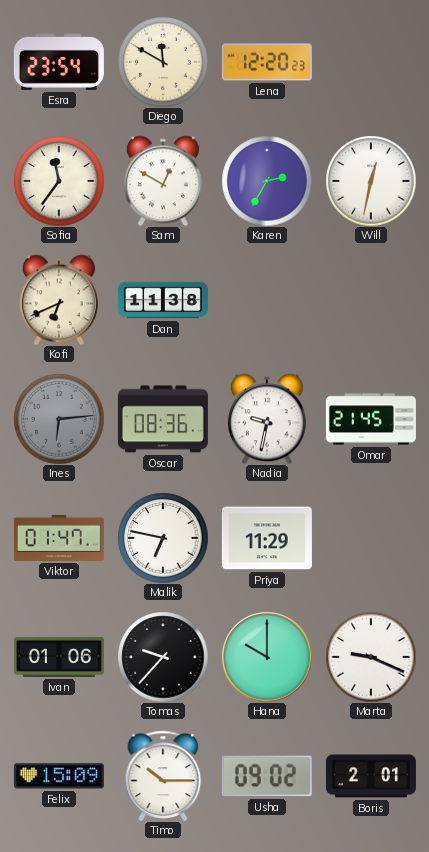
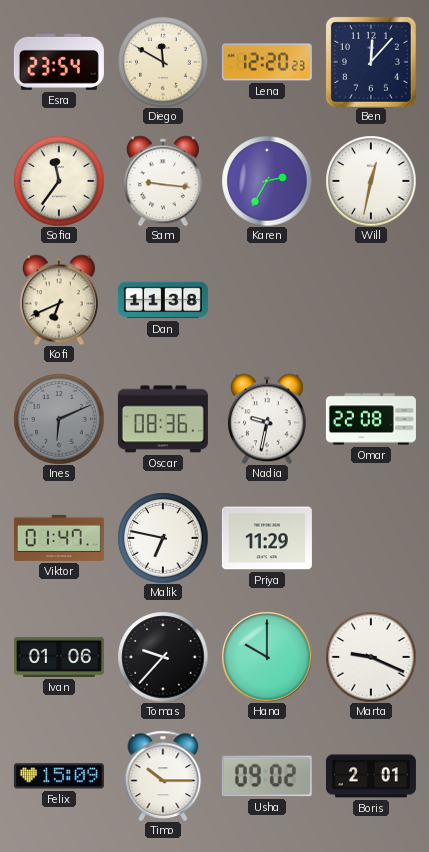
Ben: none -> 12:07
Sam: 12:50 -> 9:16
Ines: 6:14 -> 6:11
Omar: 21:45 -> 22:08
